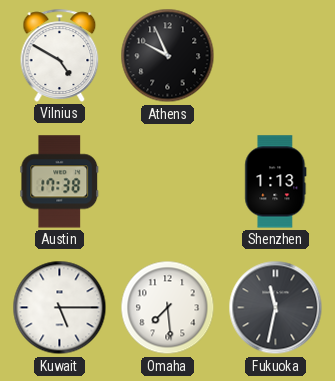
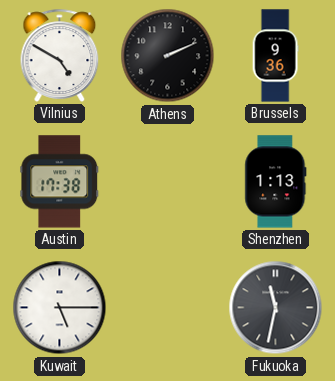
Athens: 9:56 -> 2:11
Brussels: none -> 9:36
Omaha: 7:29 -> none
